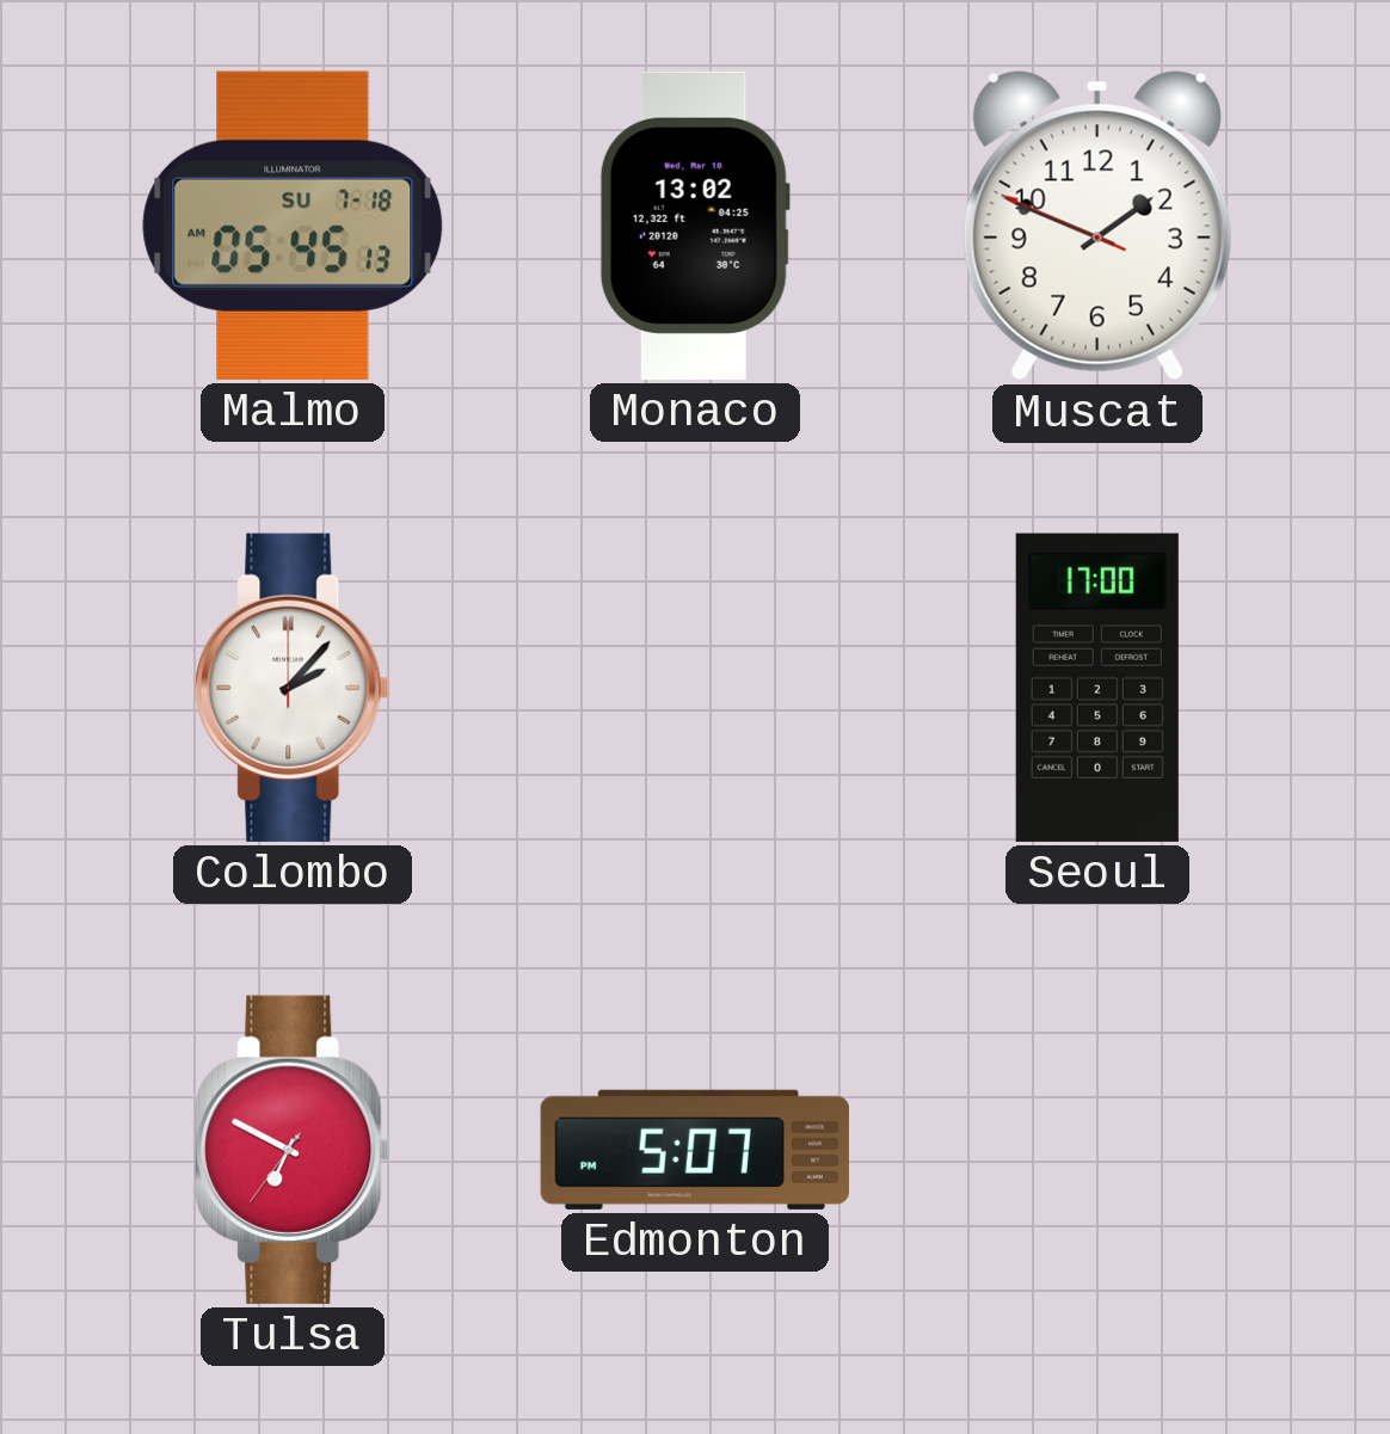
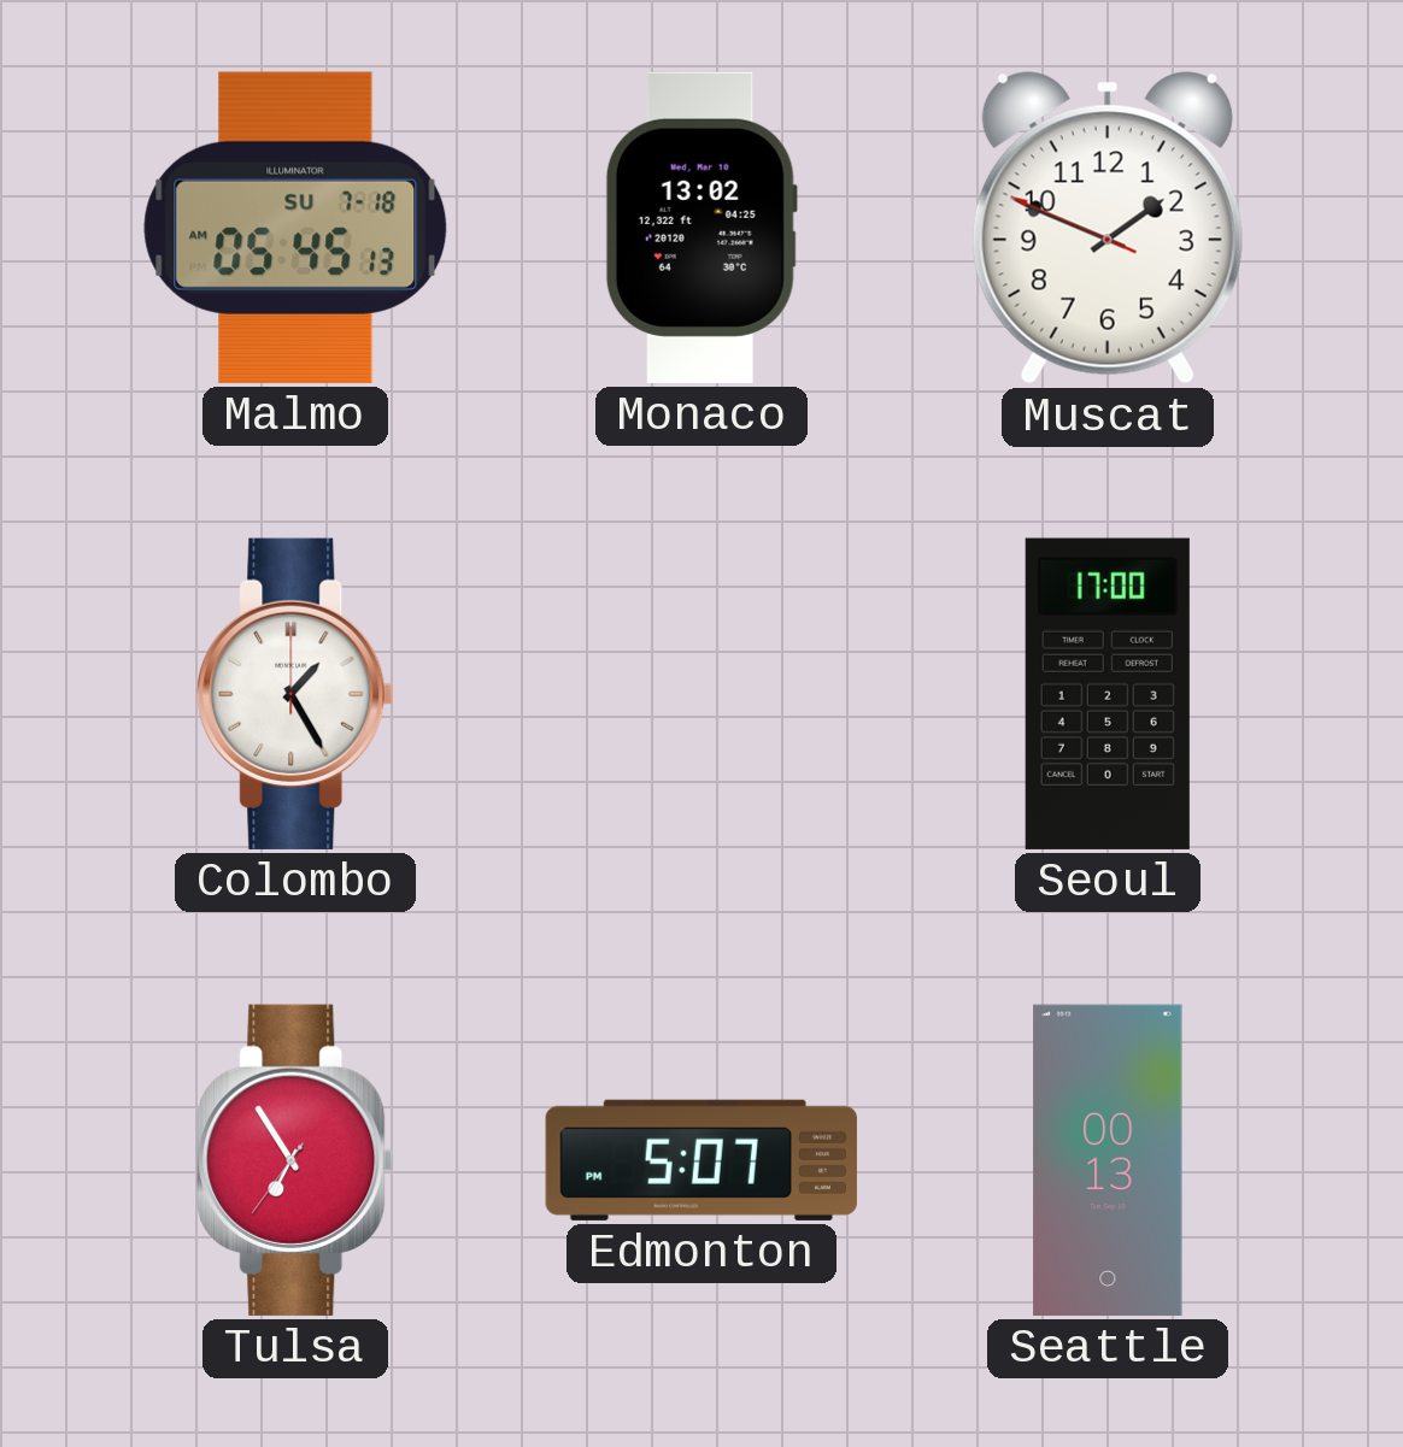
Colombo: 2:07 -> 1:25
Tulsa: 6:49 -> 6:54
Seattle: none -> 00:13
